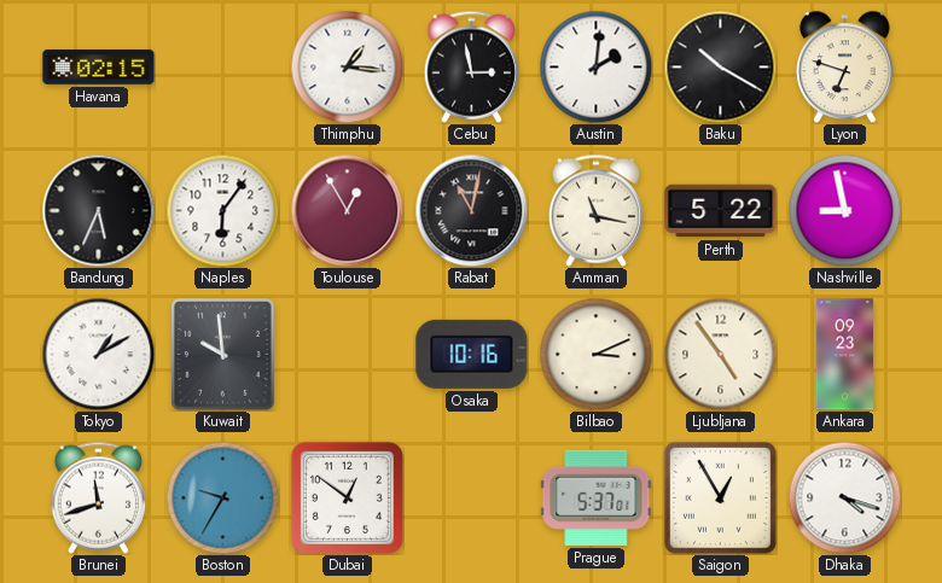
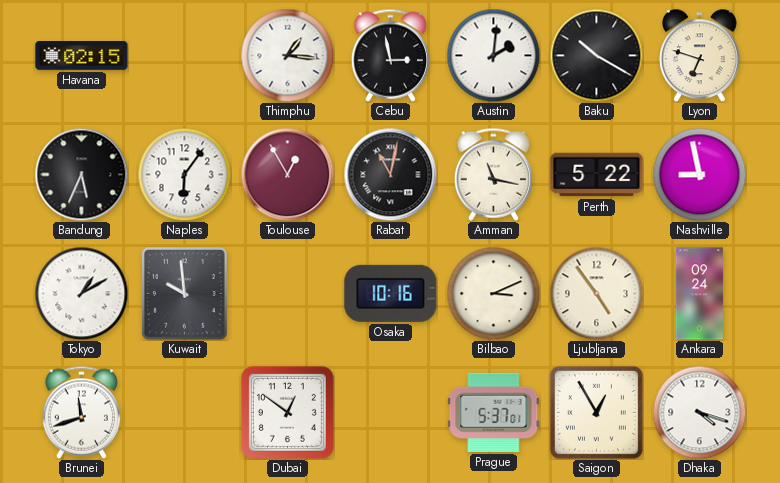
Ankara: 09:23 -> 09:24
Boston: 9:35 -> none
